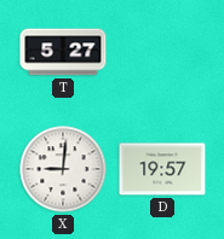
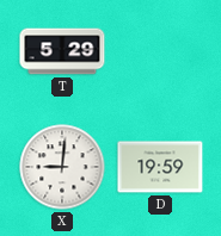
T: 5:27 -> 5:29
D: 19:57 -> 19:59
